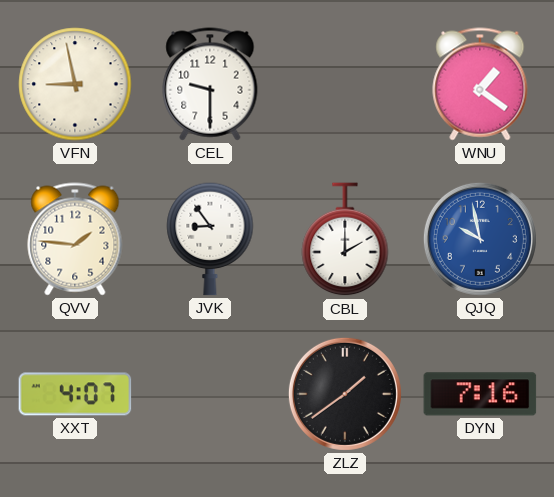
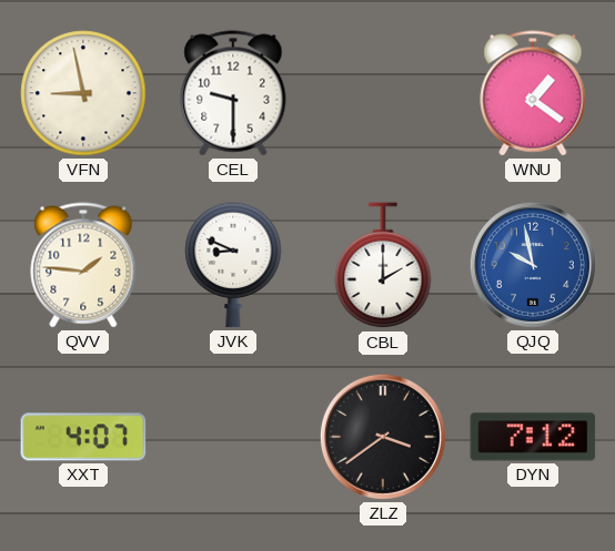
JVK: 8:54 -> 8:49
ZLZ: 1:39 -> 3:39
DYN: 7:16 -> 7:12
